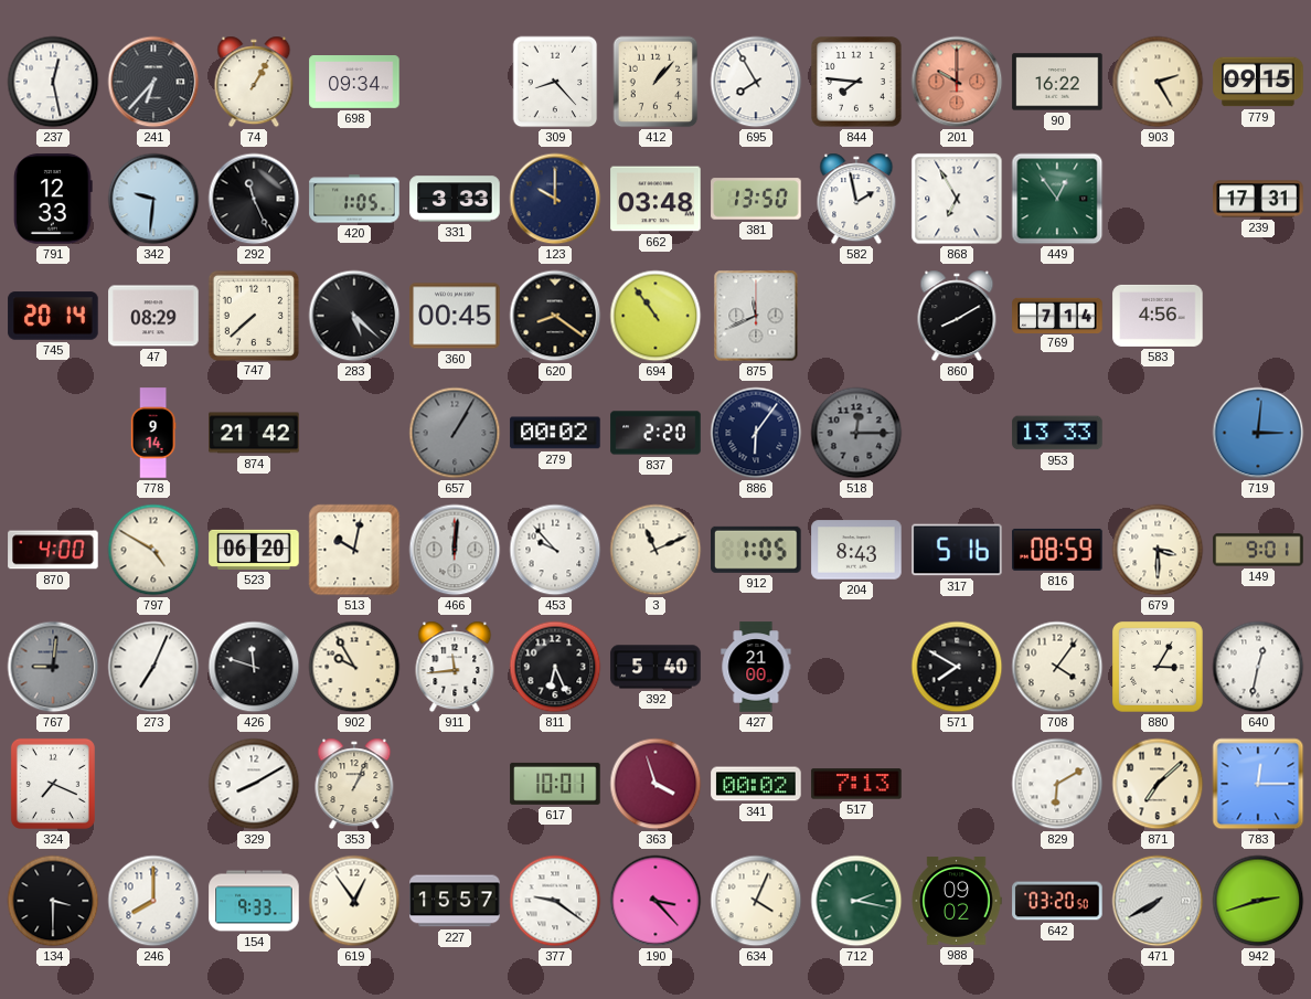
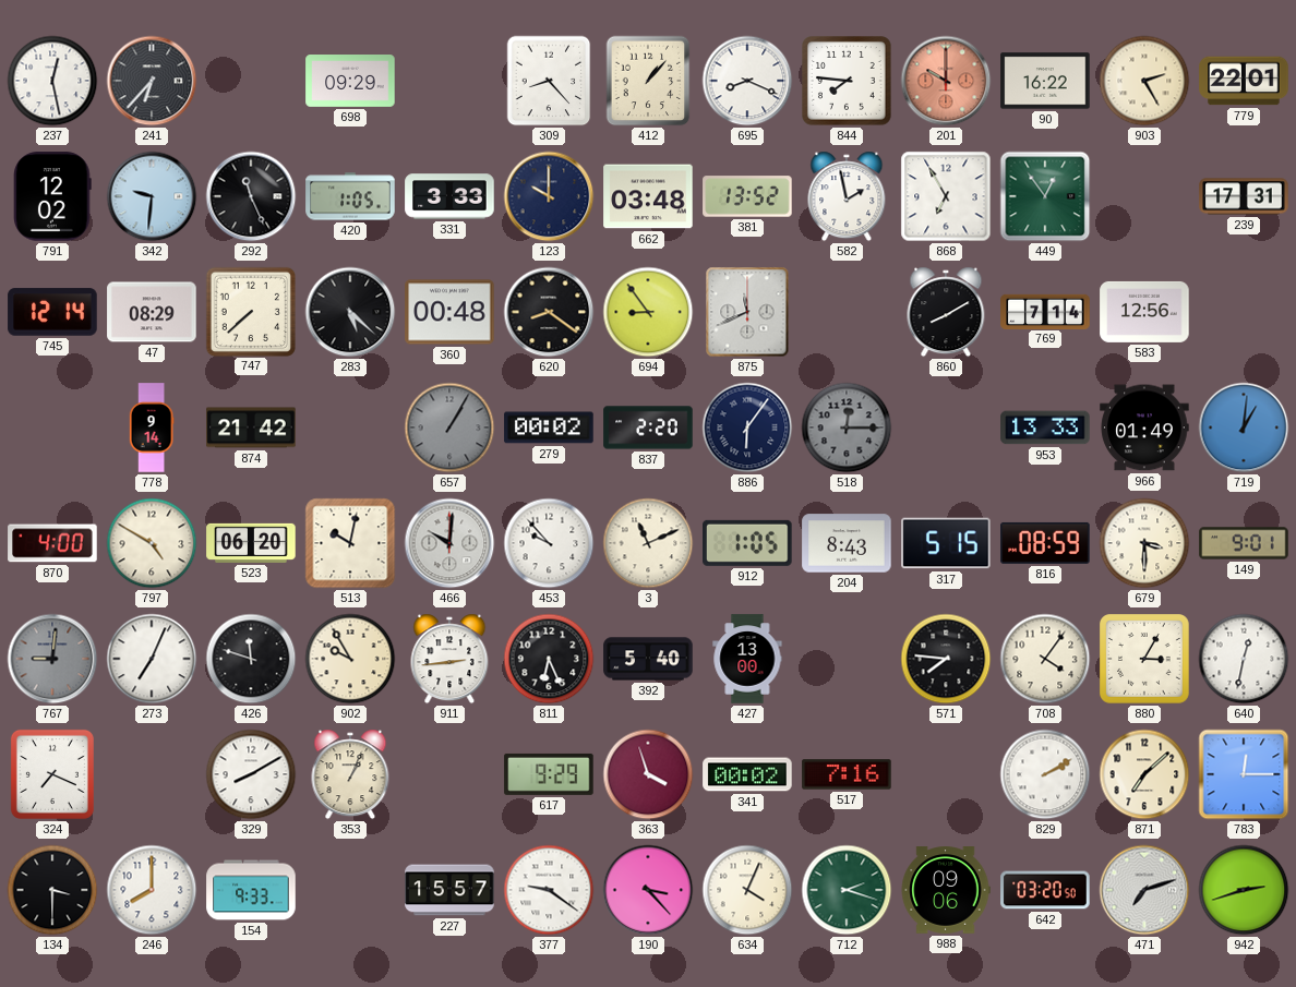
74: 1:05 -> none
698: 09:34 -> 09:29
695: 7:55 -> 8:19
779: 09:15 -> 22:01
791: 12:33 -> 12:02
381: 13:50 -> 13:52
745: 20:14 -> 12:14
360: 00:45 -> 00:48
694: 10:54 -> 8:54
583: 4:56 -> 12:56
966: none -> 01:49
719: 3:01 -> 1:01
466: 12:01 -> 10:01
317: 5:16 -> 5:15
911: 11:44 -> 2:44
427: 21:00 -> 13:00
571: 7:50 -> 7:46
617: 10:01 -> 9:29
517: 7:13 -> 7:16
829: 6:10 -> 2:10
619: 12:54 -> none
712: 2:17 -> 2:18
988: 09:02 -> 09:06
471: 7:40 -> 7:12
